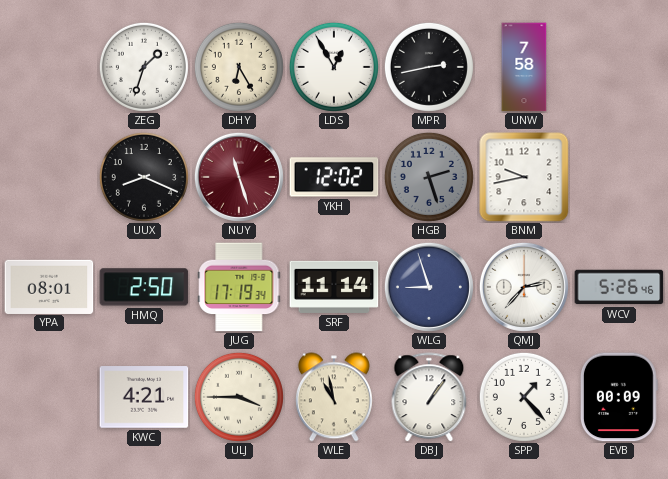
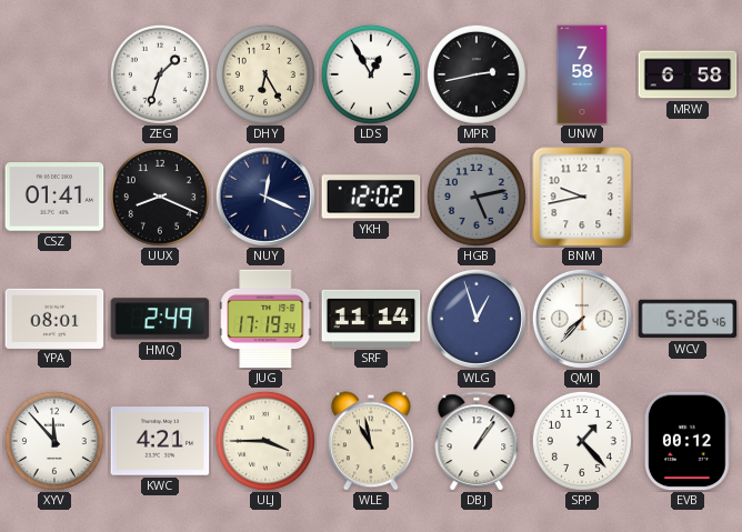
MRW: none -> 6:58
CSZ: none -> 01:41
NUY: 11:27 -> 12:19
NUY dial: burgundy -> navy
HGB: 2:27 -> 5:13
HMQ: 2:50 -> 2:49
WLG: 8:57 -> 12:57
QMJ: 2:37 -> 7:37
XYV: none -> 11:53
EVB: 00:09 -> 00:12
